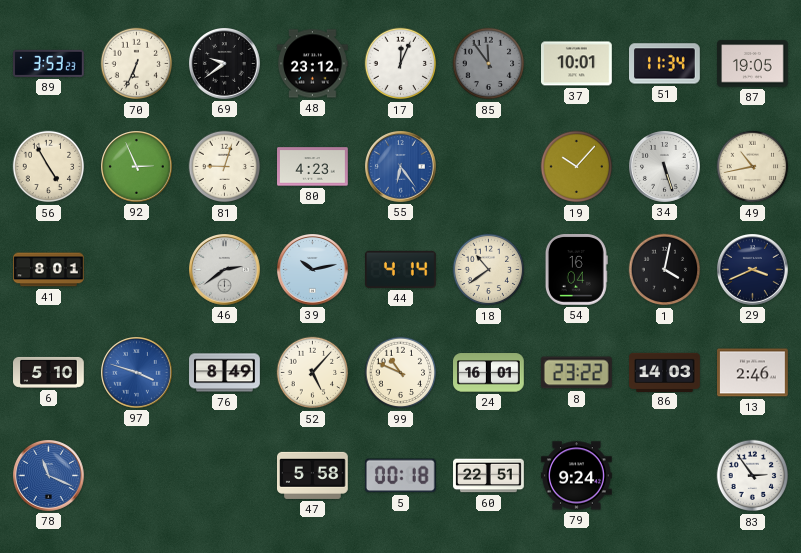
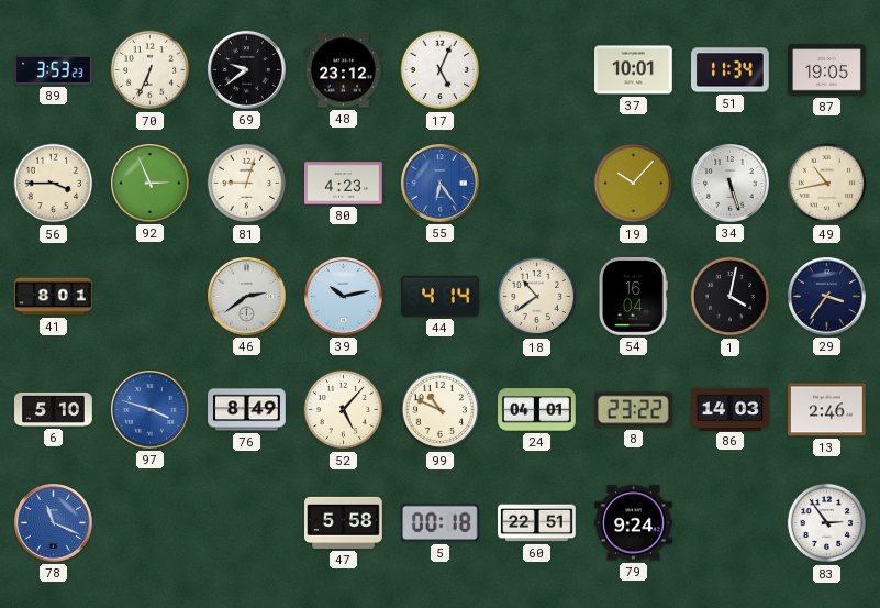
17: 12:04 -> 5:04
85: 11:54 -> none
56: 4:55 -> 3:45
29: 3:41 -> 3:36
24: 16:01 -> 04:01
